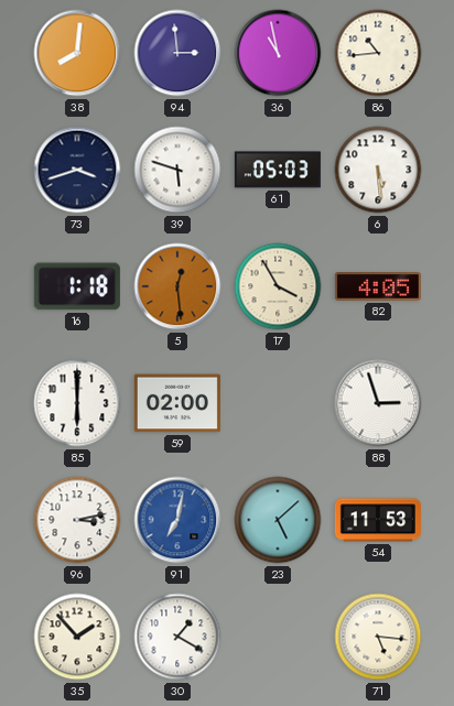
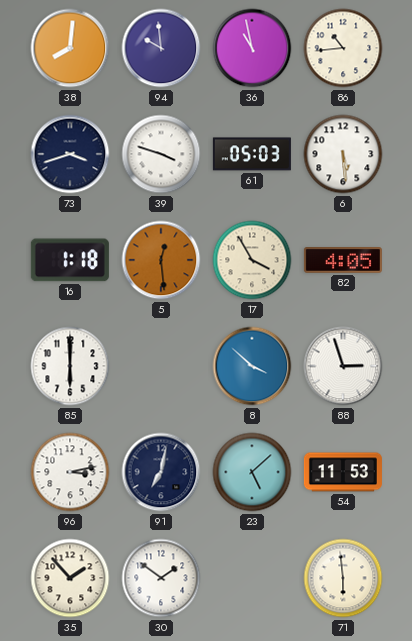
94: 2:59 -> 9:59
39: 5:48 -> 3:48
59: 02:00 -> none
8: none -> 3:52
91 dial: blue -> navy
30: 1:20 -> 1:51
71: 5:16 -> 5:59
